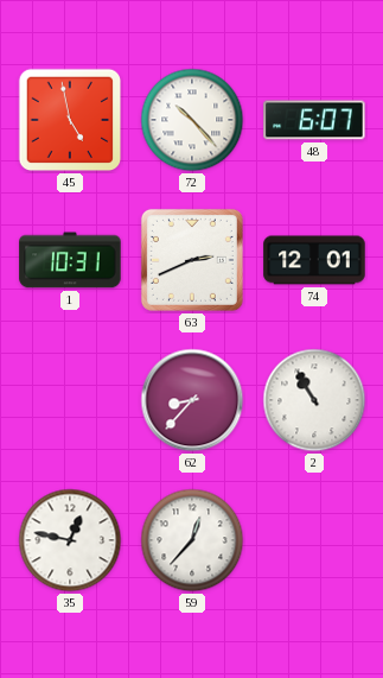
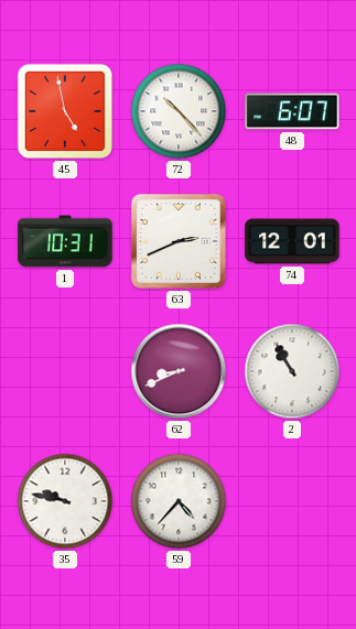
62: 8:37 -> 8:41
35: 12:47 -> 9:47
59: 12:37 -> 4:37
